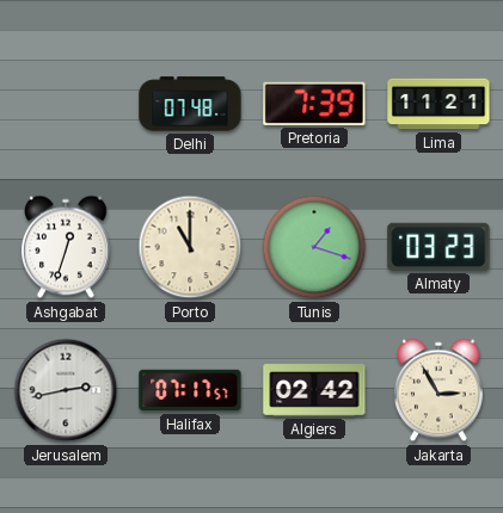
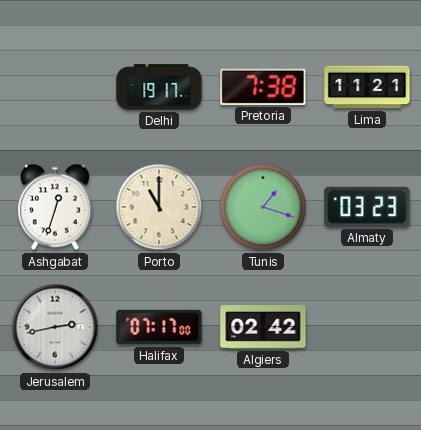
Delhi: 07:48 -> 19:17
Pretoria: 7:39 -> 7:38
Halifax: 07:17:57 -> 07:17:00
Jakarta: 2:55 -> none
